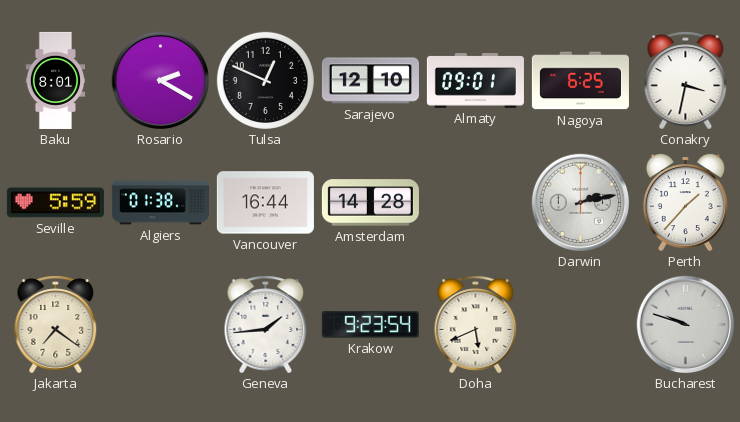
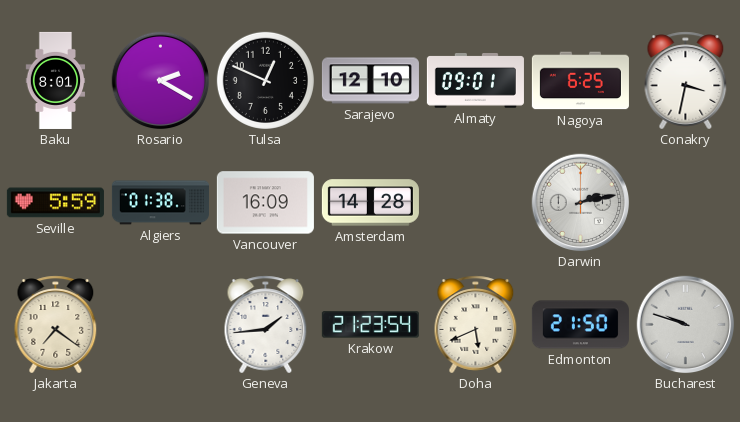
Vancouver: 16:44 -> 16:09
Perth: 1:37 -> none
Krakow: 9:23 -> 21:23
Edmonton: none -> 21:50
